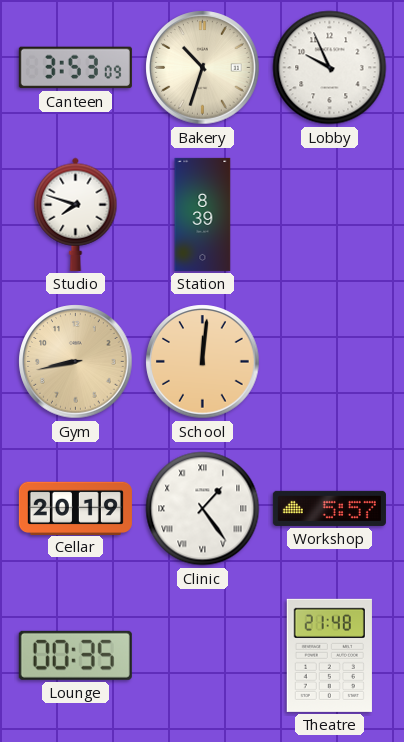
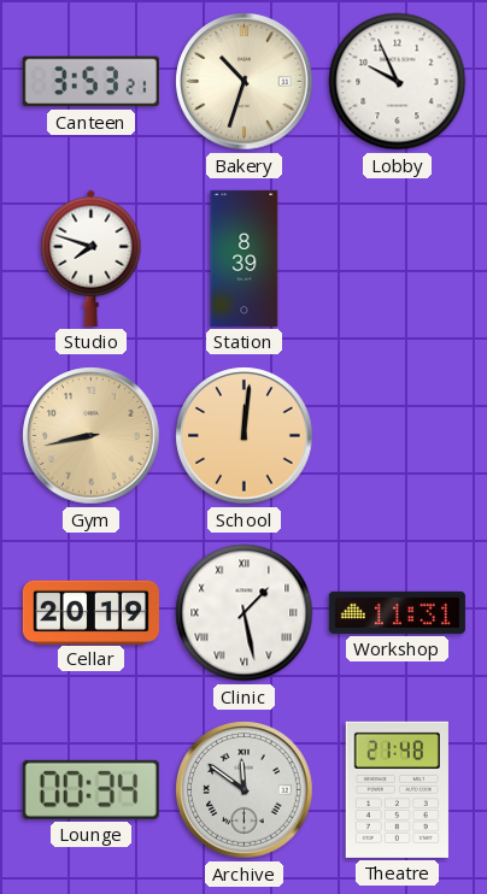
Canteen: 3:53:09 -> 3:53:21
Clinic: 1:24 -> 1:28
Workshop: 5:57 -> 11:31
Lounge: 00:35 -> 00:34
Archive: none -> 11:51
